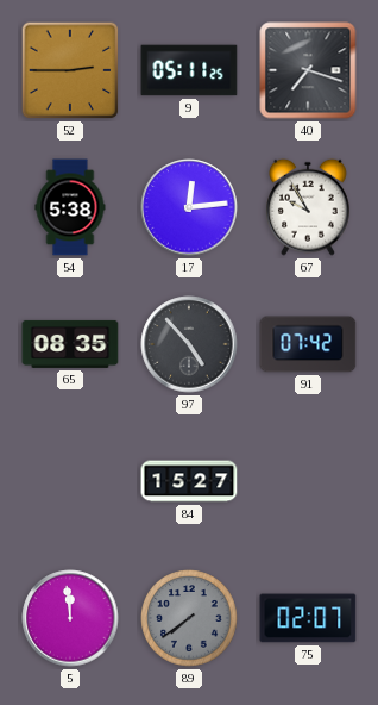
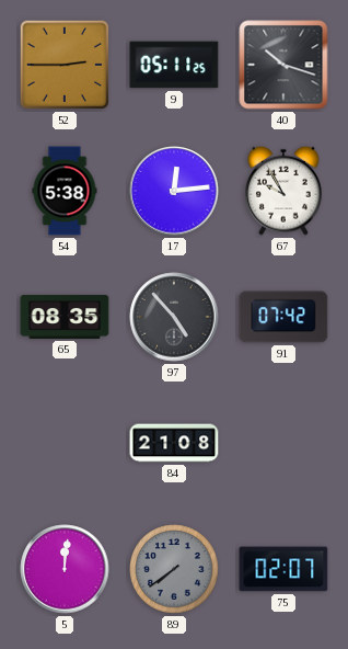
40: 7:18 -> 10:18
84: 15:27 -> 21:08
5: 11:59 -> 12:01
